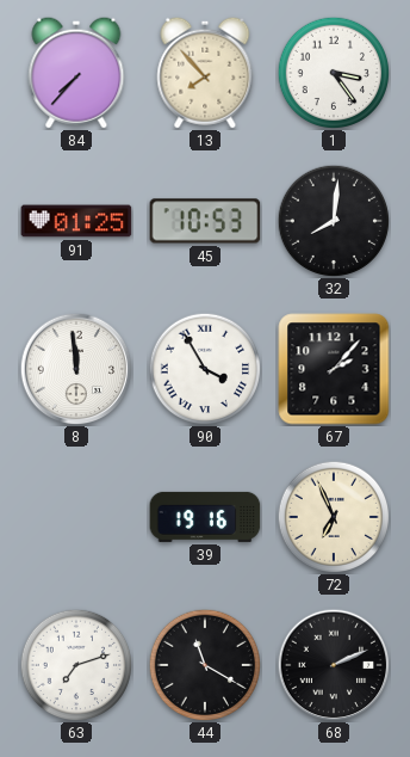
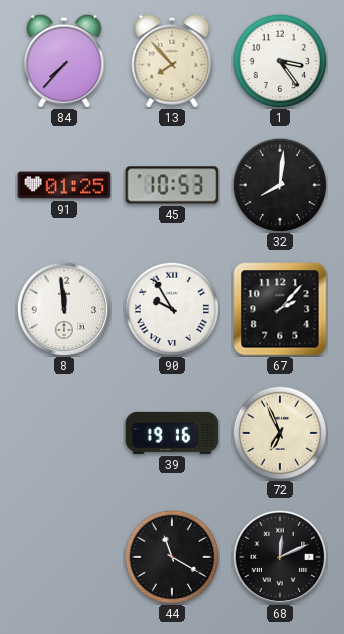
90: 3:55 -> 9:55
63: 7:12 -> none
68: 2:11 -> 12:11
